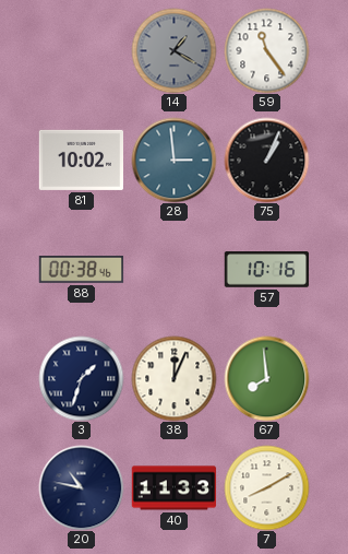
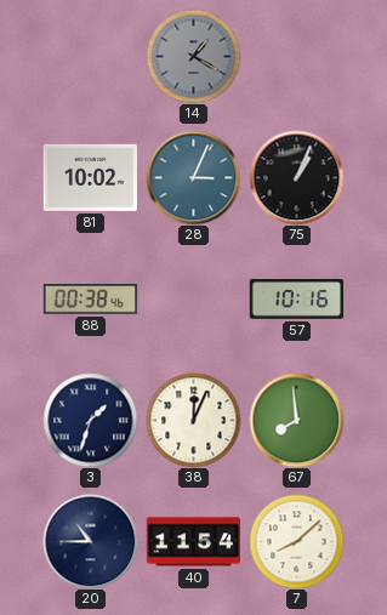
59: 11:24 -> none
28: 2:59 -> 3:04
20: 10:47 -> 10:45
40: 11:33 -> 11:54
7: 8:10 -> 8:08
